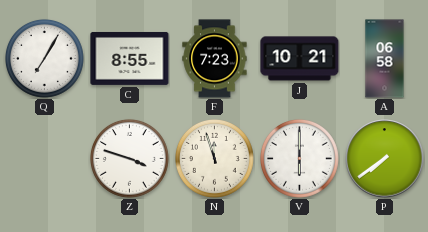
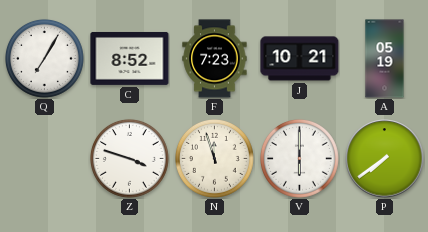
C: 8:55 -> 8:52
A: 06:58 -> 05:19
